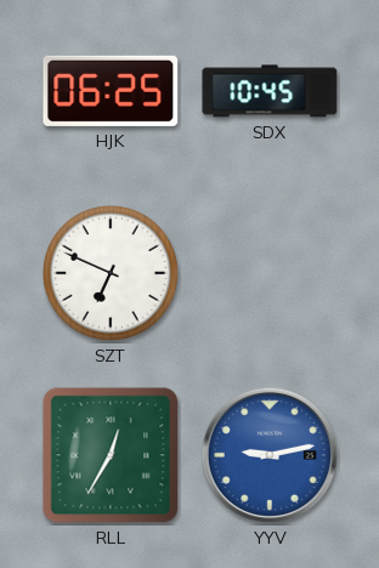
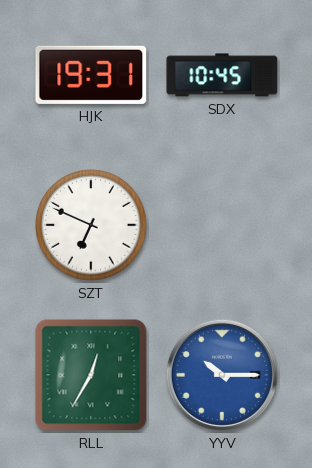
HJK: 06:25 -> 19:31
YYV: 9:13 -> 10:15
